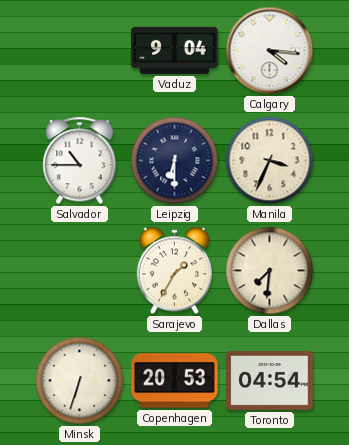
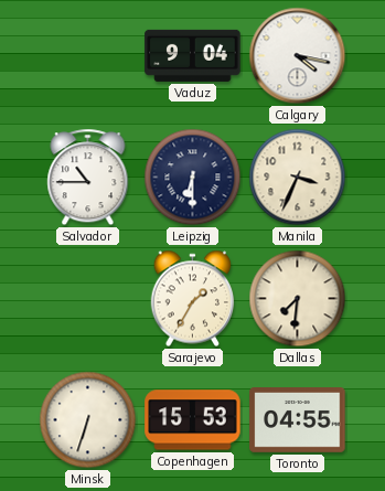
Calgary: 4:16 -> 4:17
Copenhagen: 20:53 -> 15:53
Toronto: 04:54 -> 04:55
